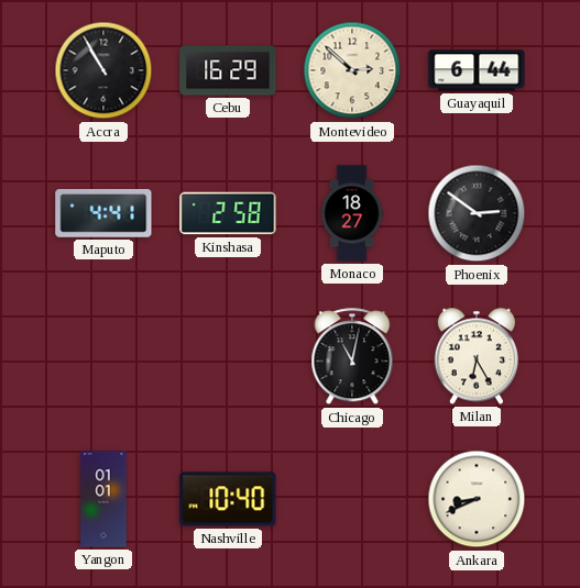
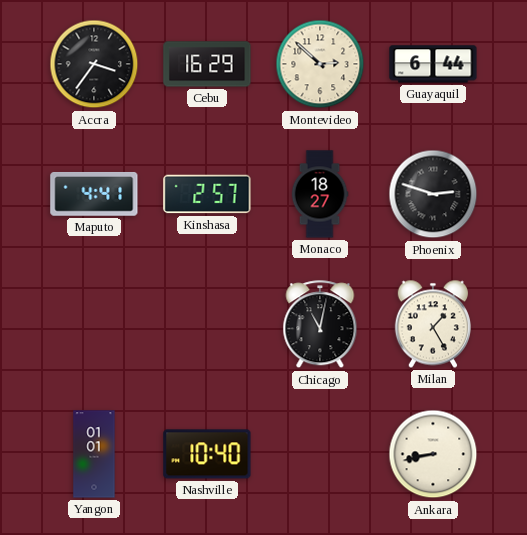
Accra: 10:55 -> 3:36
Kinshasa: 2:58 -> 2:57
Phoenix: 2:51 -> 2:48
Milan: 6:25 -> 1:25
Ankara: 8:41 -> 8:43
